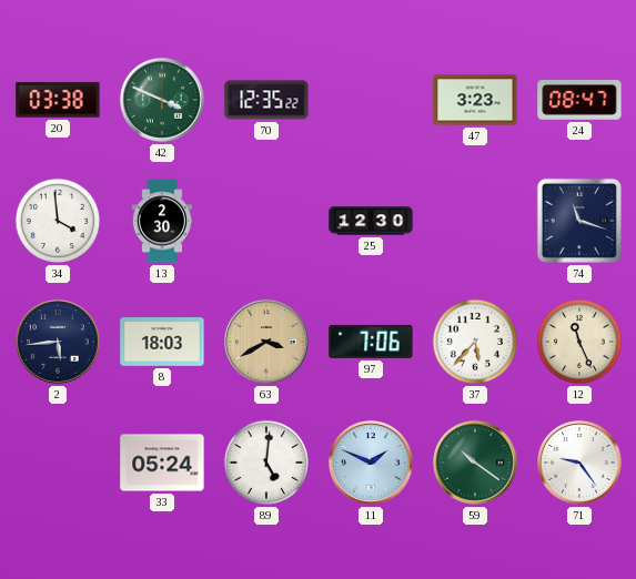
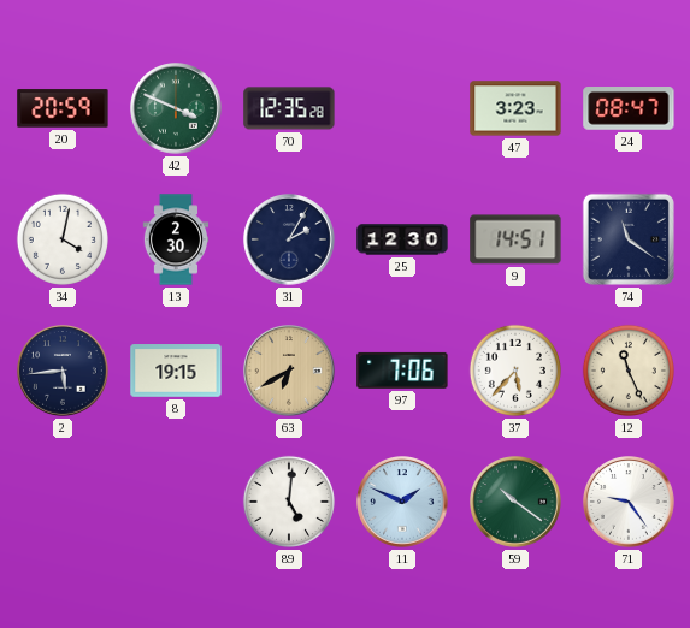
20: 03:38 -> 20:59
70: 12:35:22 -> 12:35:28
34: 3:59 -> 4:02
31: none -> 2:05
9: none -> 14:51
74: 11:18 -> 11:21
8: 18:03 -> 19:15
63: 3:40 -> 6:40
33: 05:24 -> none
